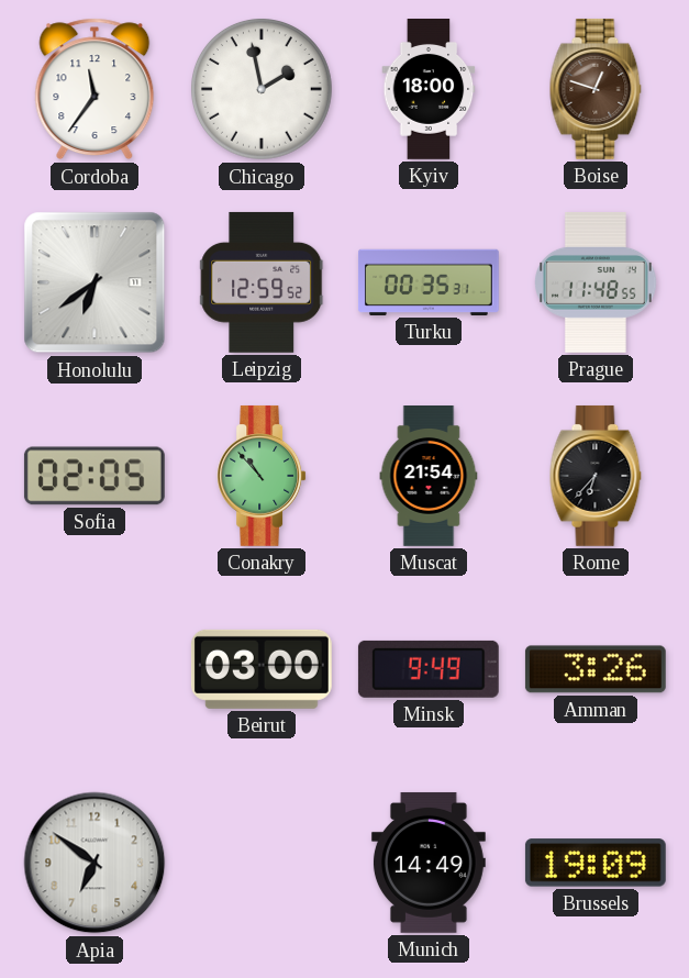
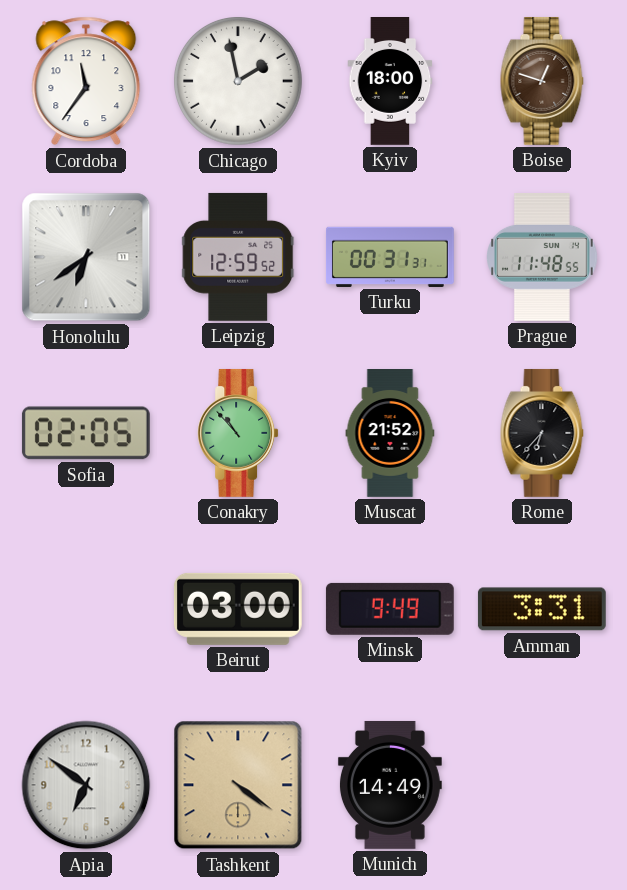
Turku: 00:35 -> 00:31
Muscat: 21:54 -> 21:52
Amman: 3:26 -> 3:31
Tashkent: none -> 4:21
Brussels: 19:09 -> none
